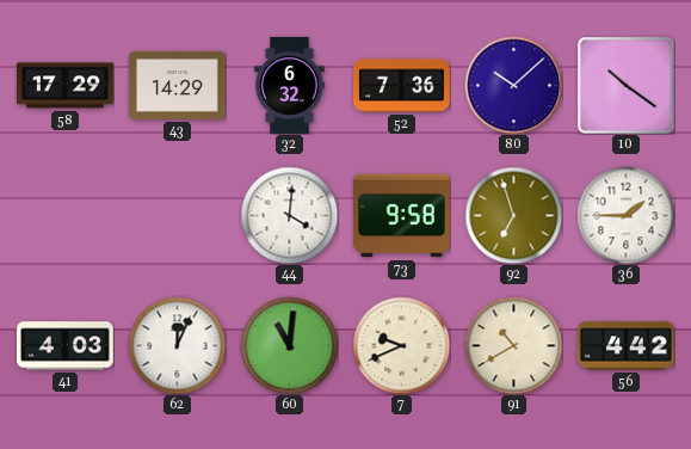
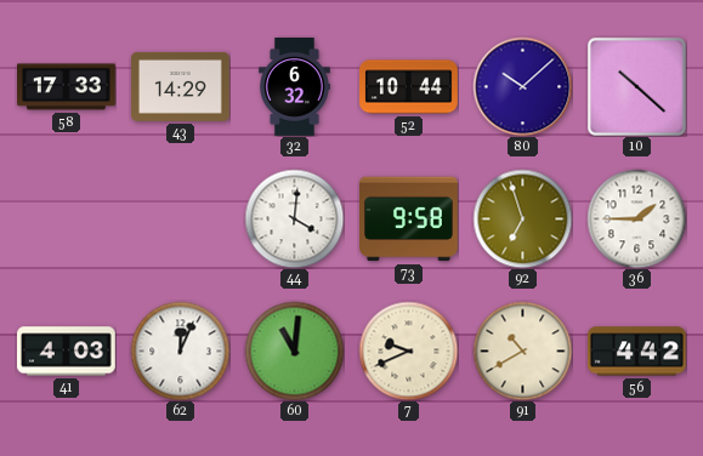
58: 17:29 -> 17:33
52: 7:36 -> 10:44
10: 10:21 -> 10:22
